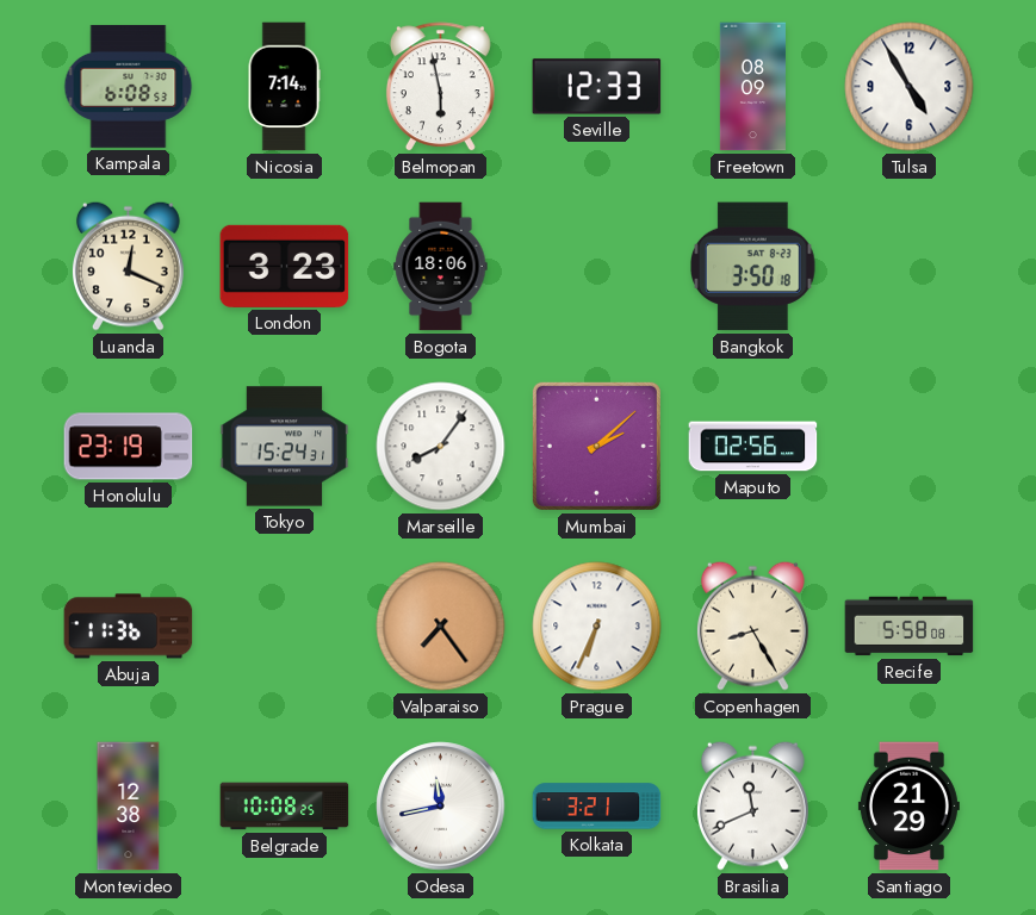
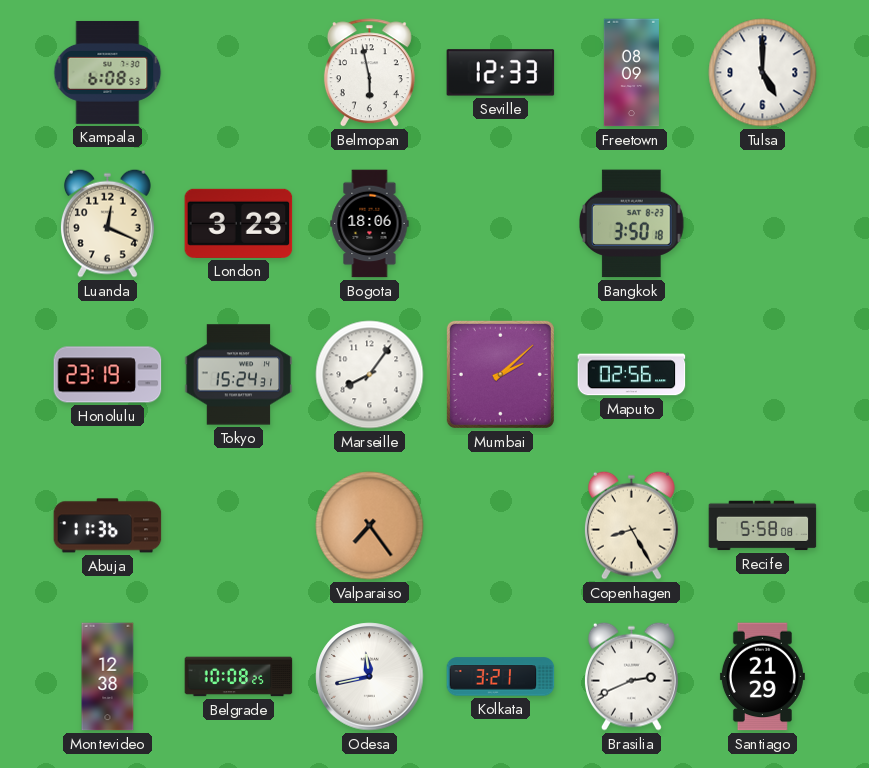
Nicosia: 7:14 -> none
Tulsa: 4:55 -> 5:00
Prague: 6:34 -> none
Brasilia: 11:41 -> 2:41
